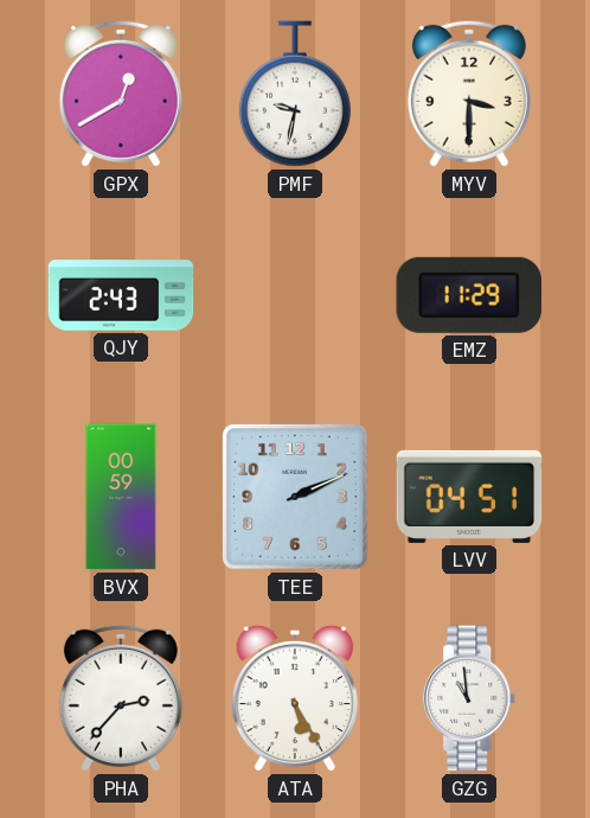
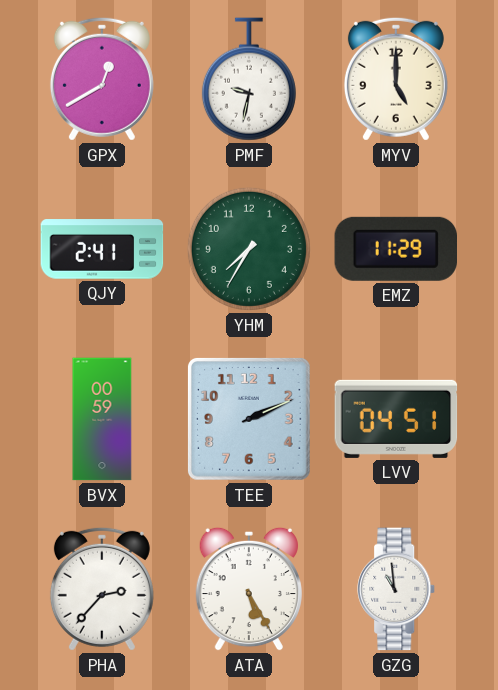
MYV: 3:30 -> 5:00
QJY: 2:43 -> 2:41
YHM: none -> 7:35
